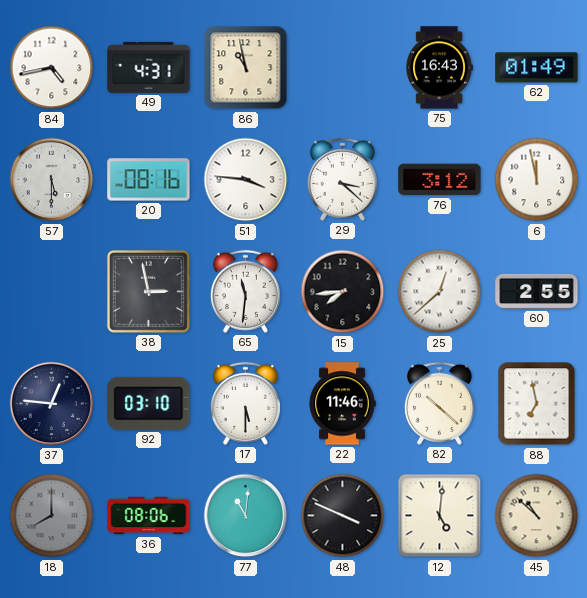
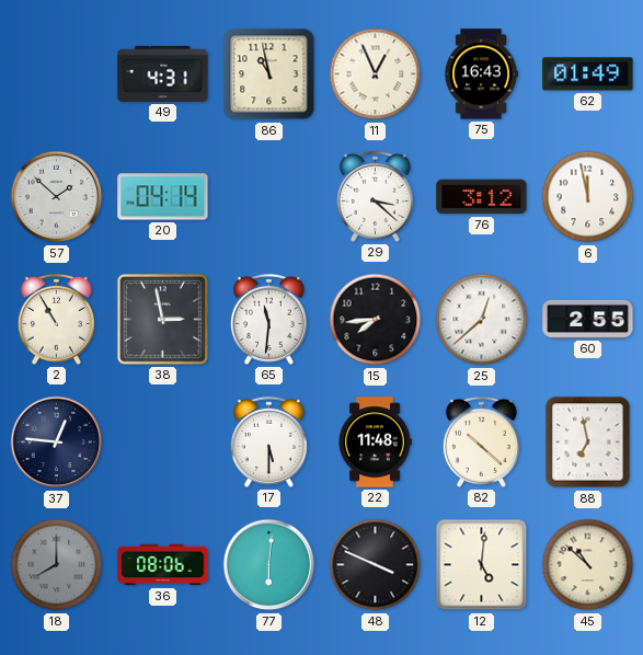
84: 4:43 -> none
11: none -> 12:56
57: 5:30 -> 1:52
20: 08:16 -> 04:14
51: 3:46 -> none
2: none -> 10:55
92: 03:10 -> none
22: 11:46 -> 11:48
77: 11:01 -> 6:01
